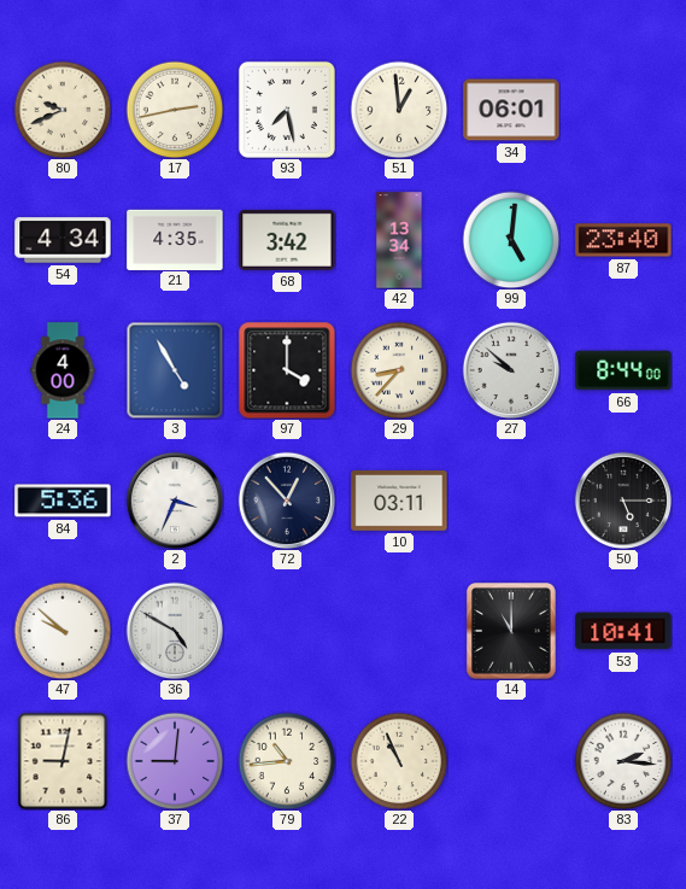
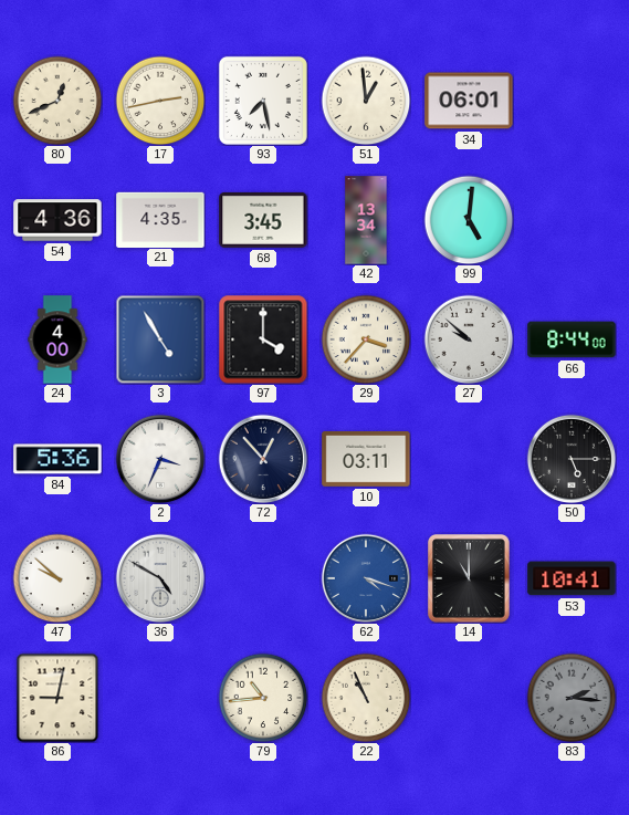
80: 9:41 -> 12:41
54: 4:34 -> 4:36
68: 3:42 -> 3:45
87: 23:40 -> none
29: 8:37 -> 3:37
62: none -> 4:18
37: 9:01 -> none
83 dial: white -> grey
